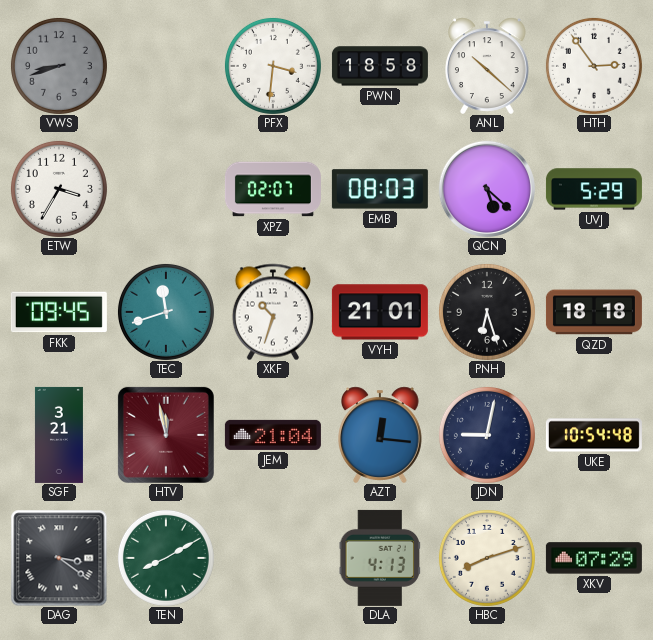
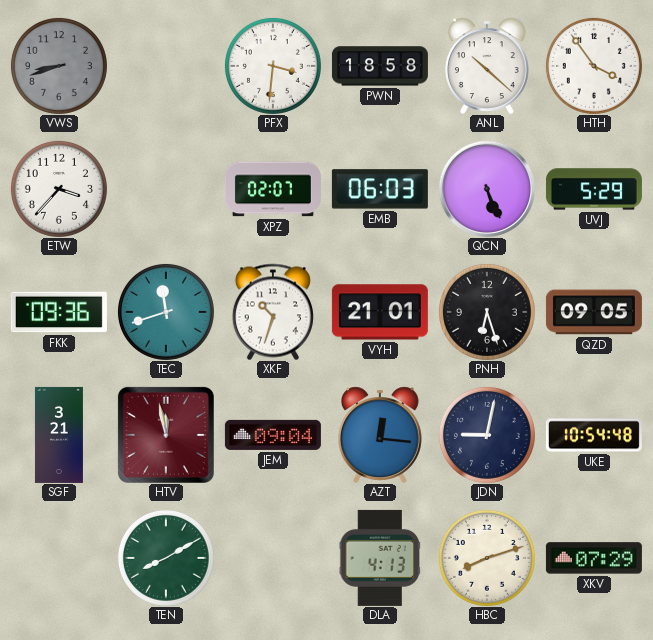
HTH: 2:54 -> 3:54
ETW: 3:35 -> 3:37
EMB: 08:03 -> 06:03
QCN: 5:22 -> 5:26
FKK: 09:45 -> 09:36
QZD: 18:18 -> 09:05
JEM: 21:04 -> 09:04
DAG: 3:21 -> none
